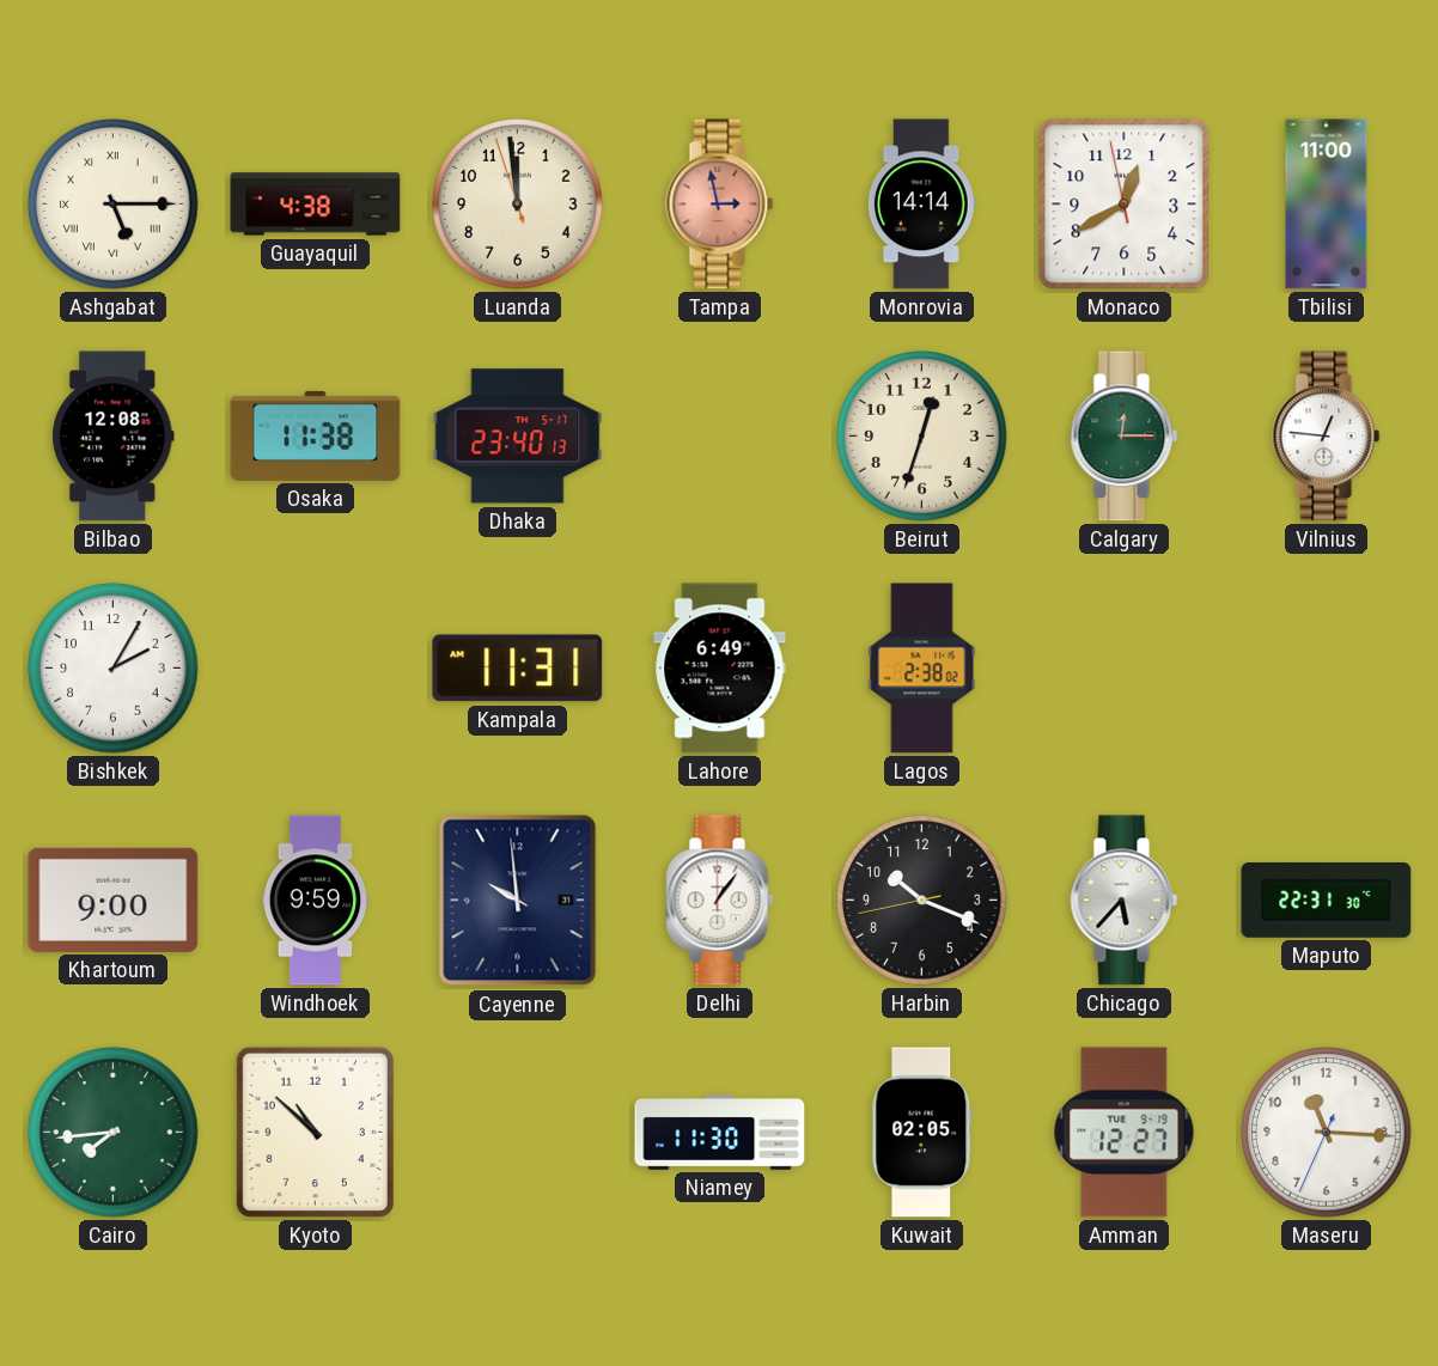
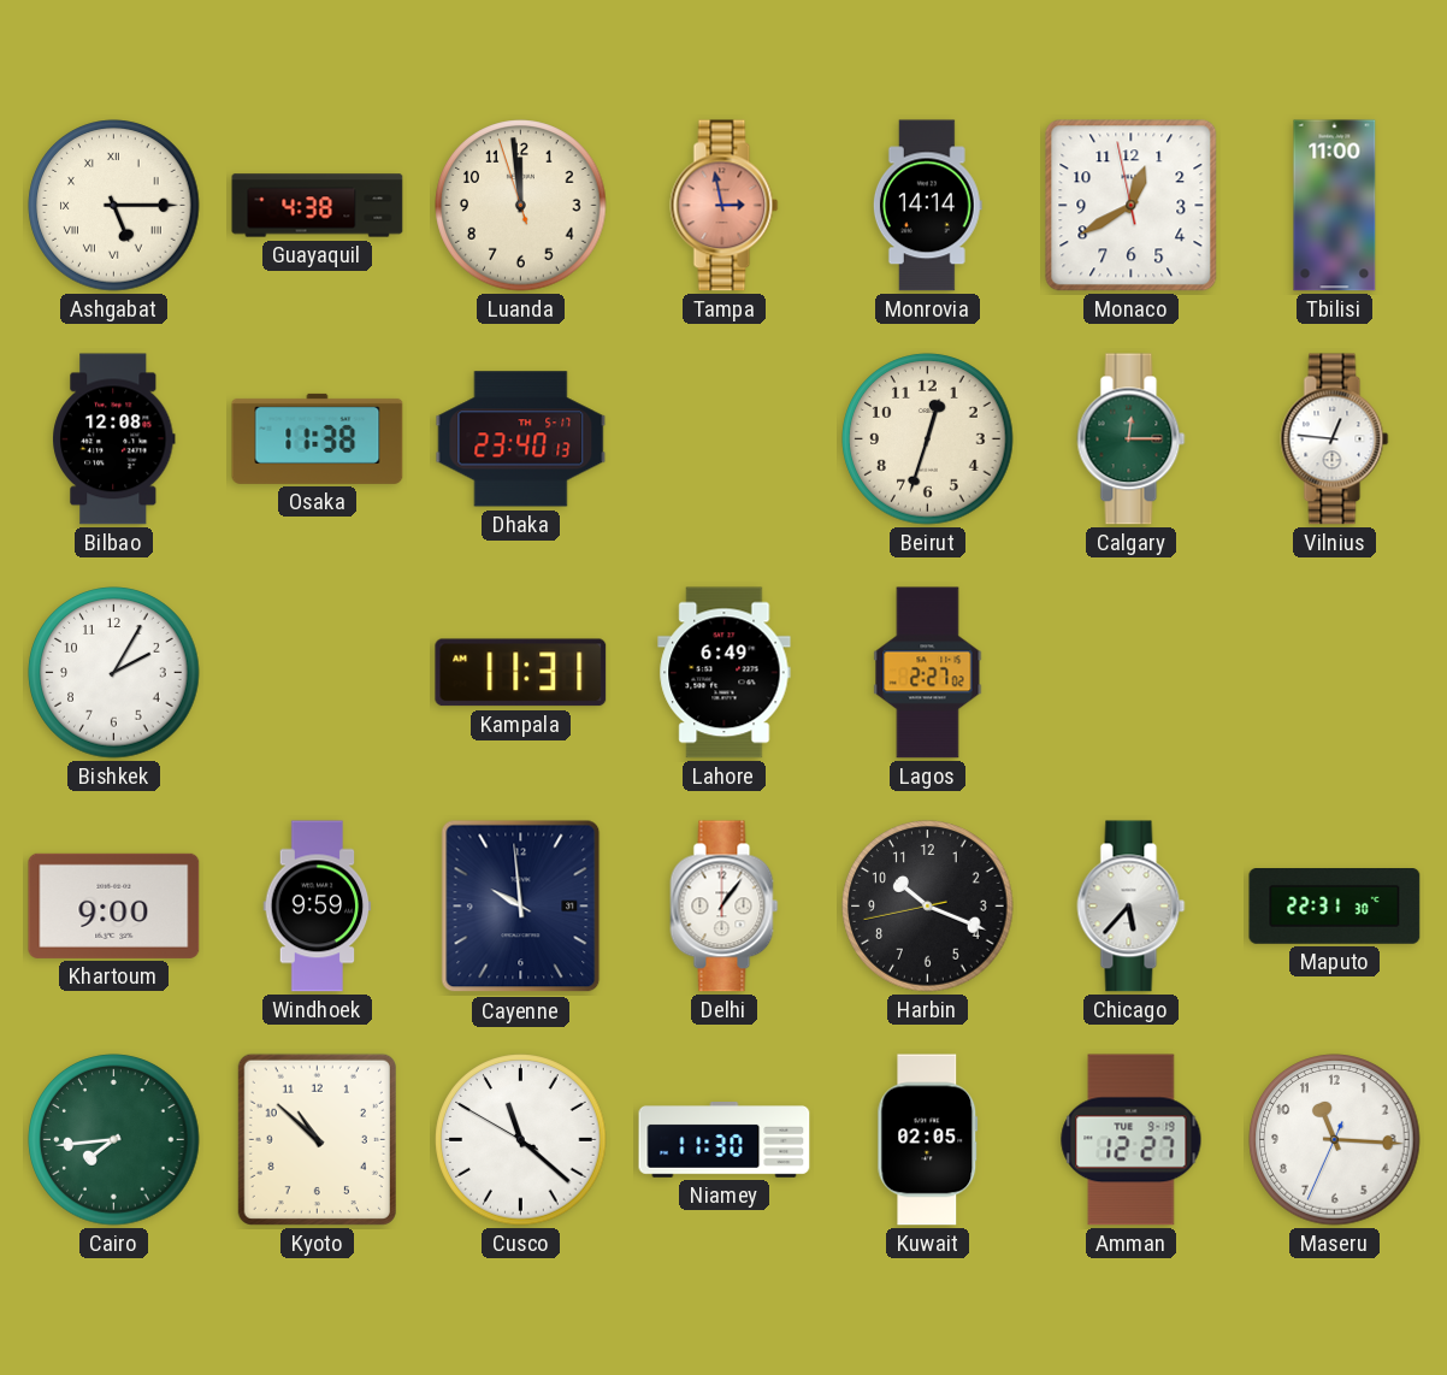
Lagos: 2:38 -> 2:27
Cusco: none -> 11:21
